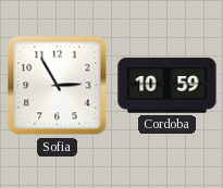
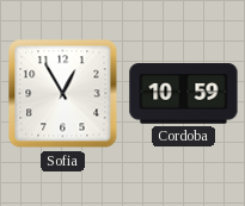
Sofia: 2:55 -> 12:55
